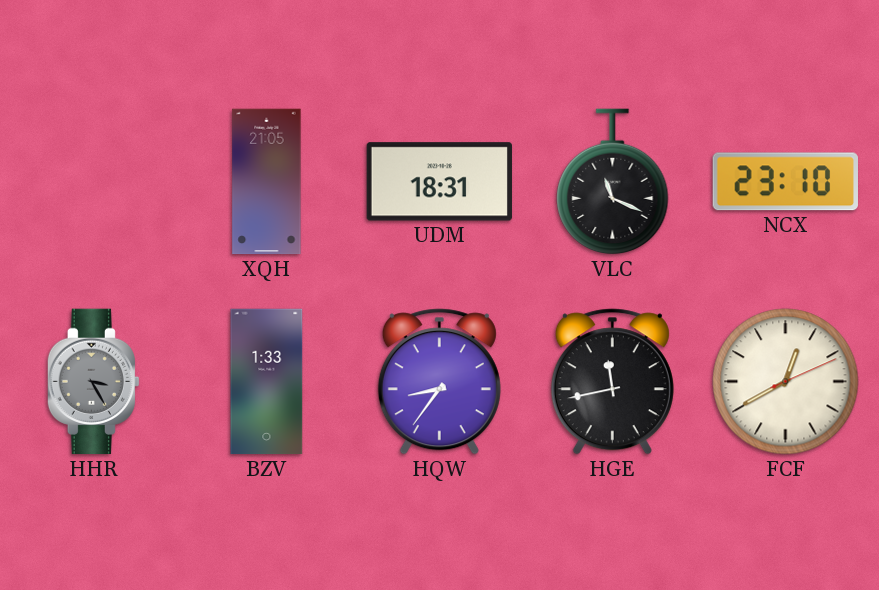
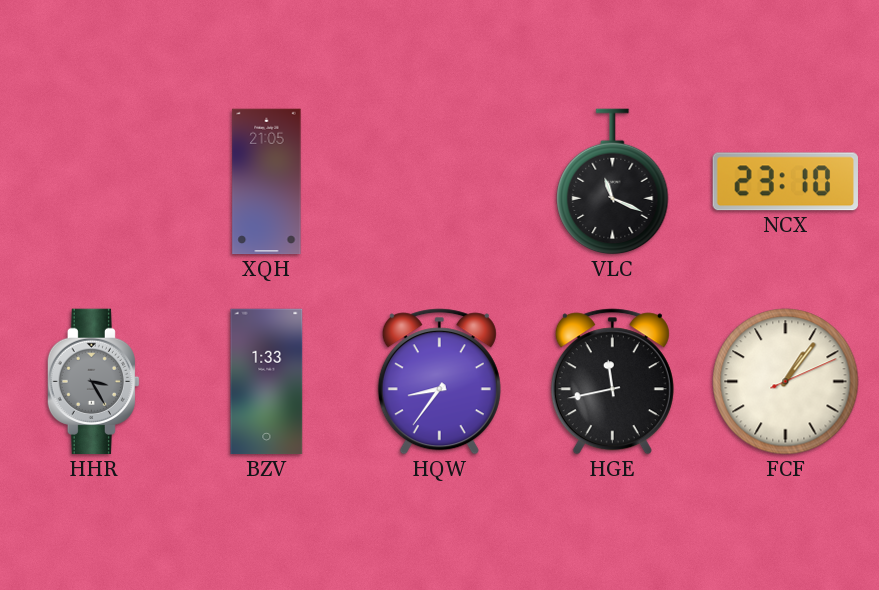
UDM: 18:31 -> none
FCF: 12:40 -> 1:06
